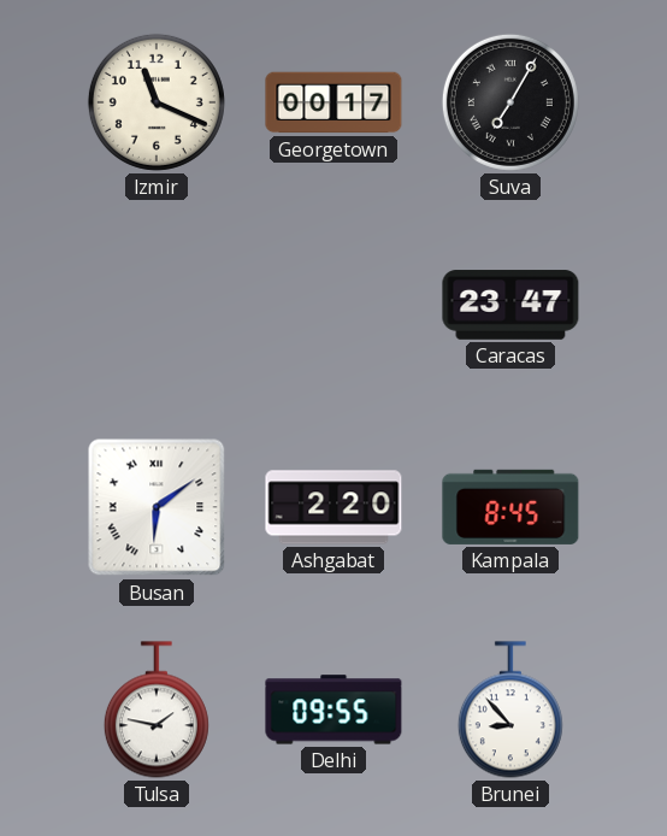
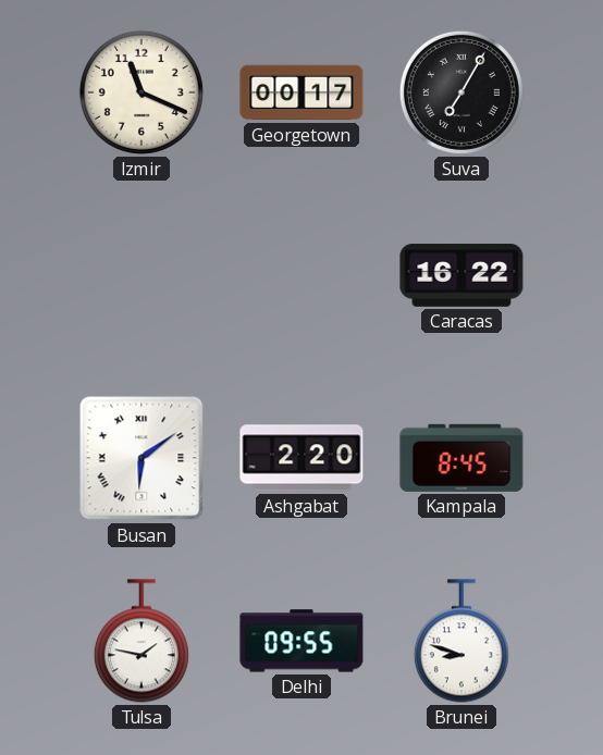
Caracas: 23:47 -> 16:22
Brunei: 8:53 -> 8:48
